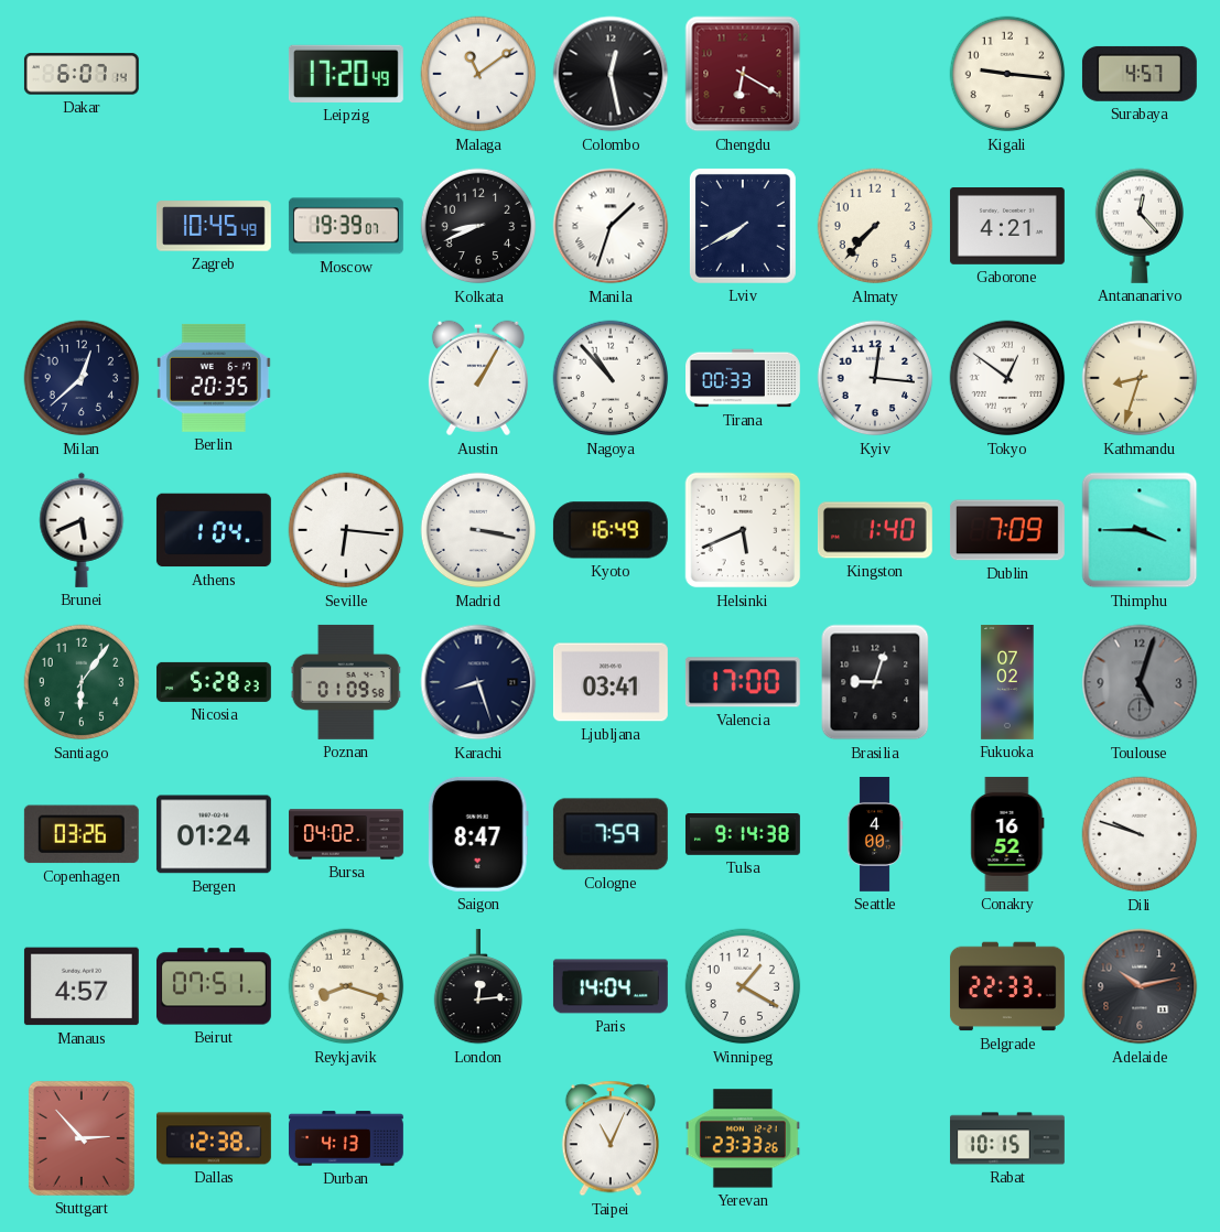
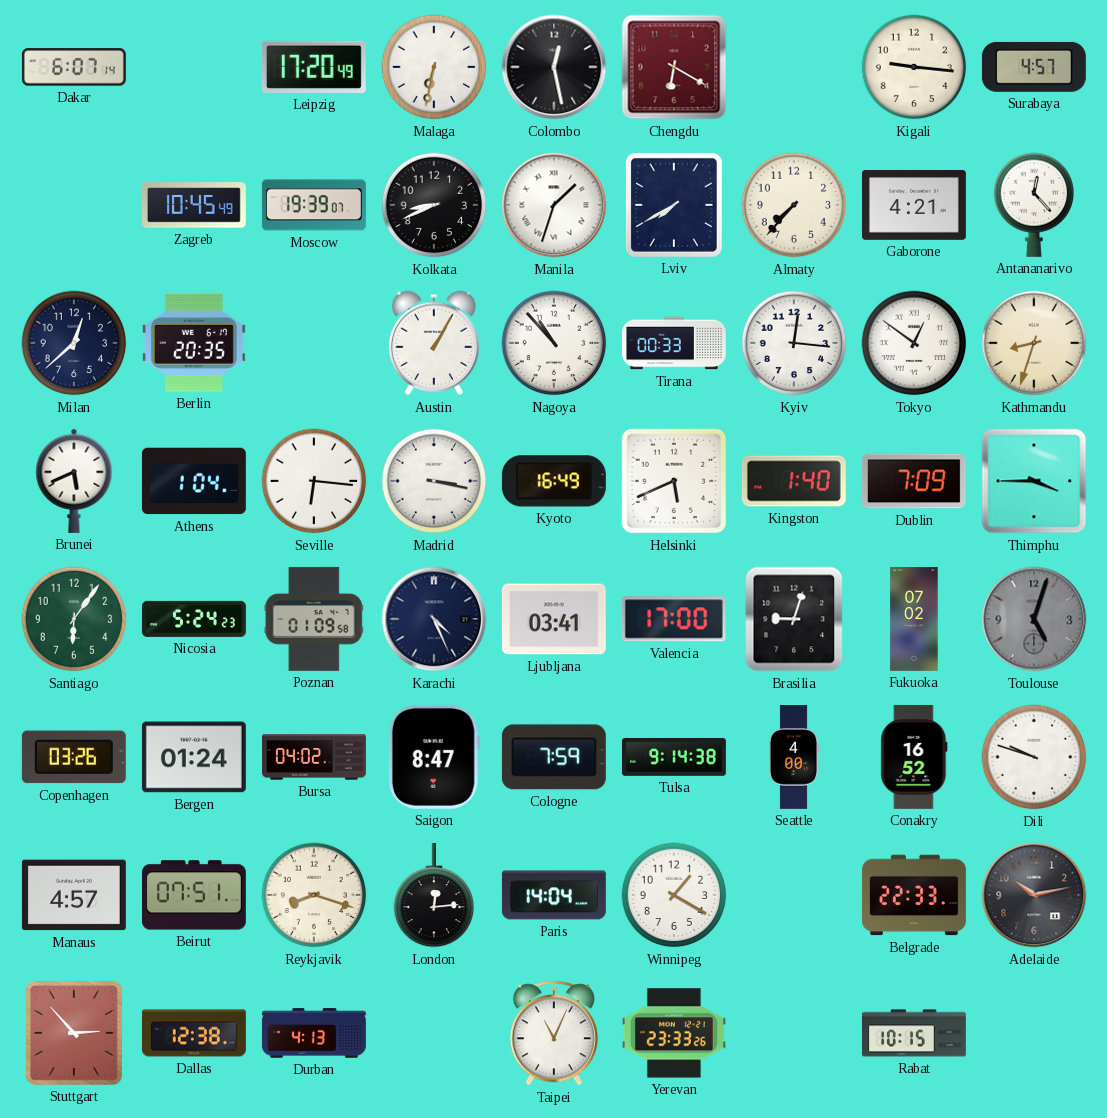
Malaga: 11:09 -> 6:32
Nicosia: 5:28 -> 5:24
Karachi: 8:27 -> 4:26
